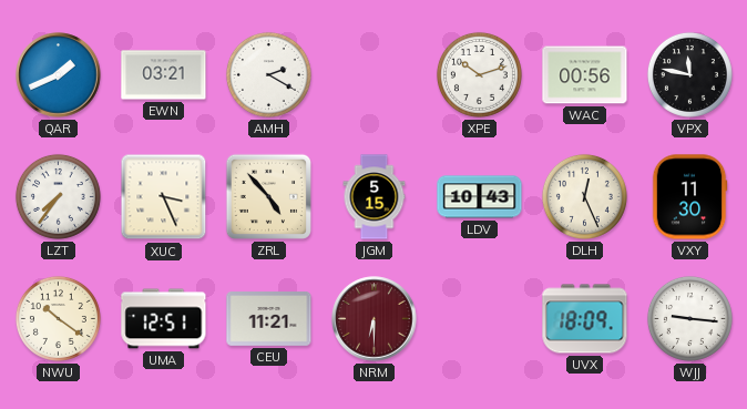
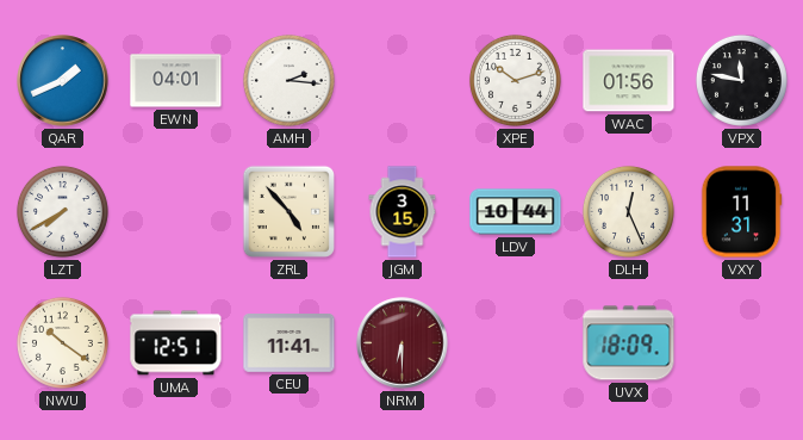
EWN: 03:21 -> 04:01
AMH: 2:20 -> 2:16
WAC: 00:56 -> 01:56
LZT: 7:36 -> 7:40
XUC: 3:26 -> none
JGM: 5:15 -> 3:15
LDV: 10:43 -> 10:44
VXY: 11:30 -> 11:31
CEU: 11:21 -> 11:41
WJJ: 9:16 -> none
